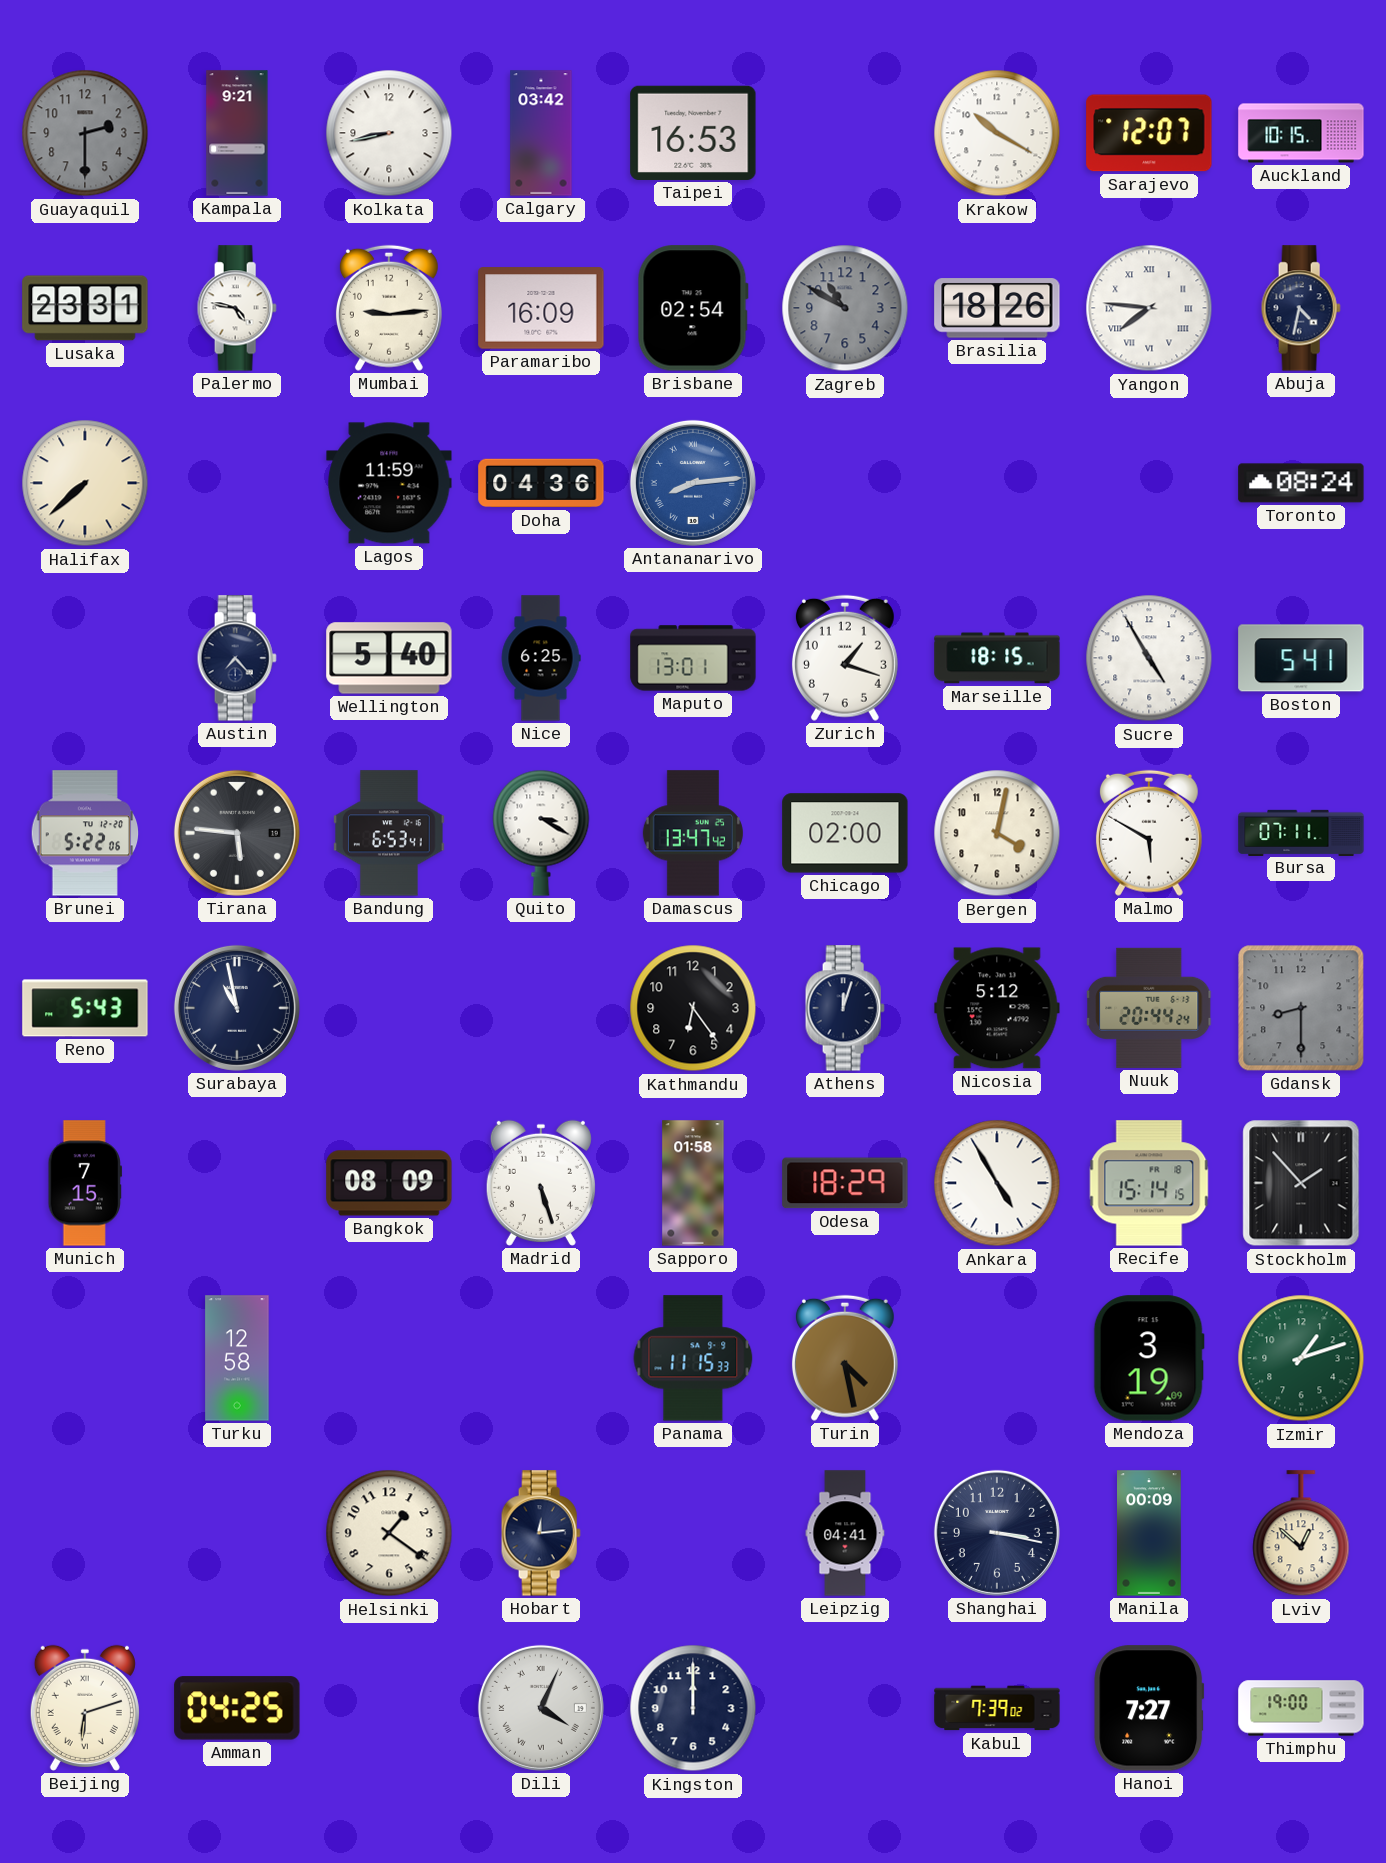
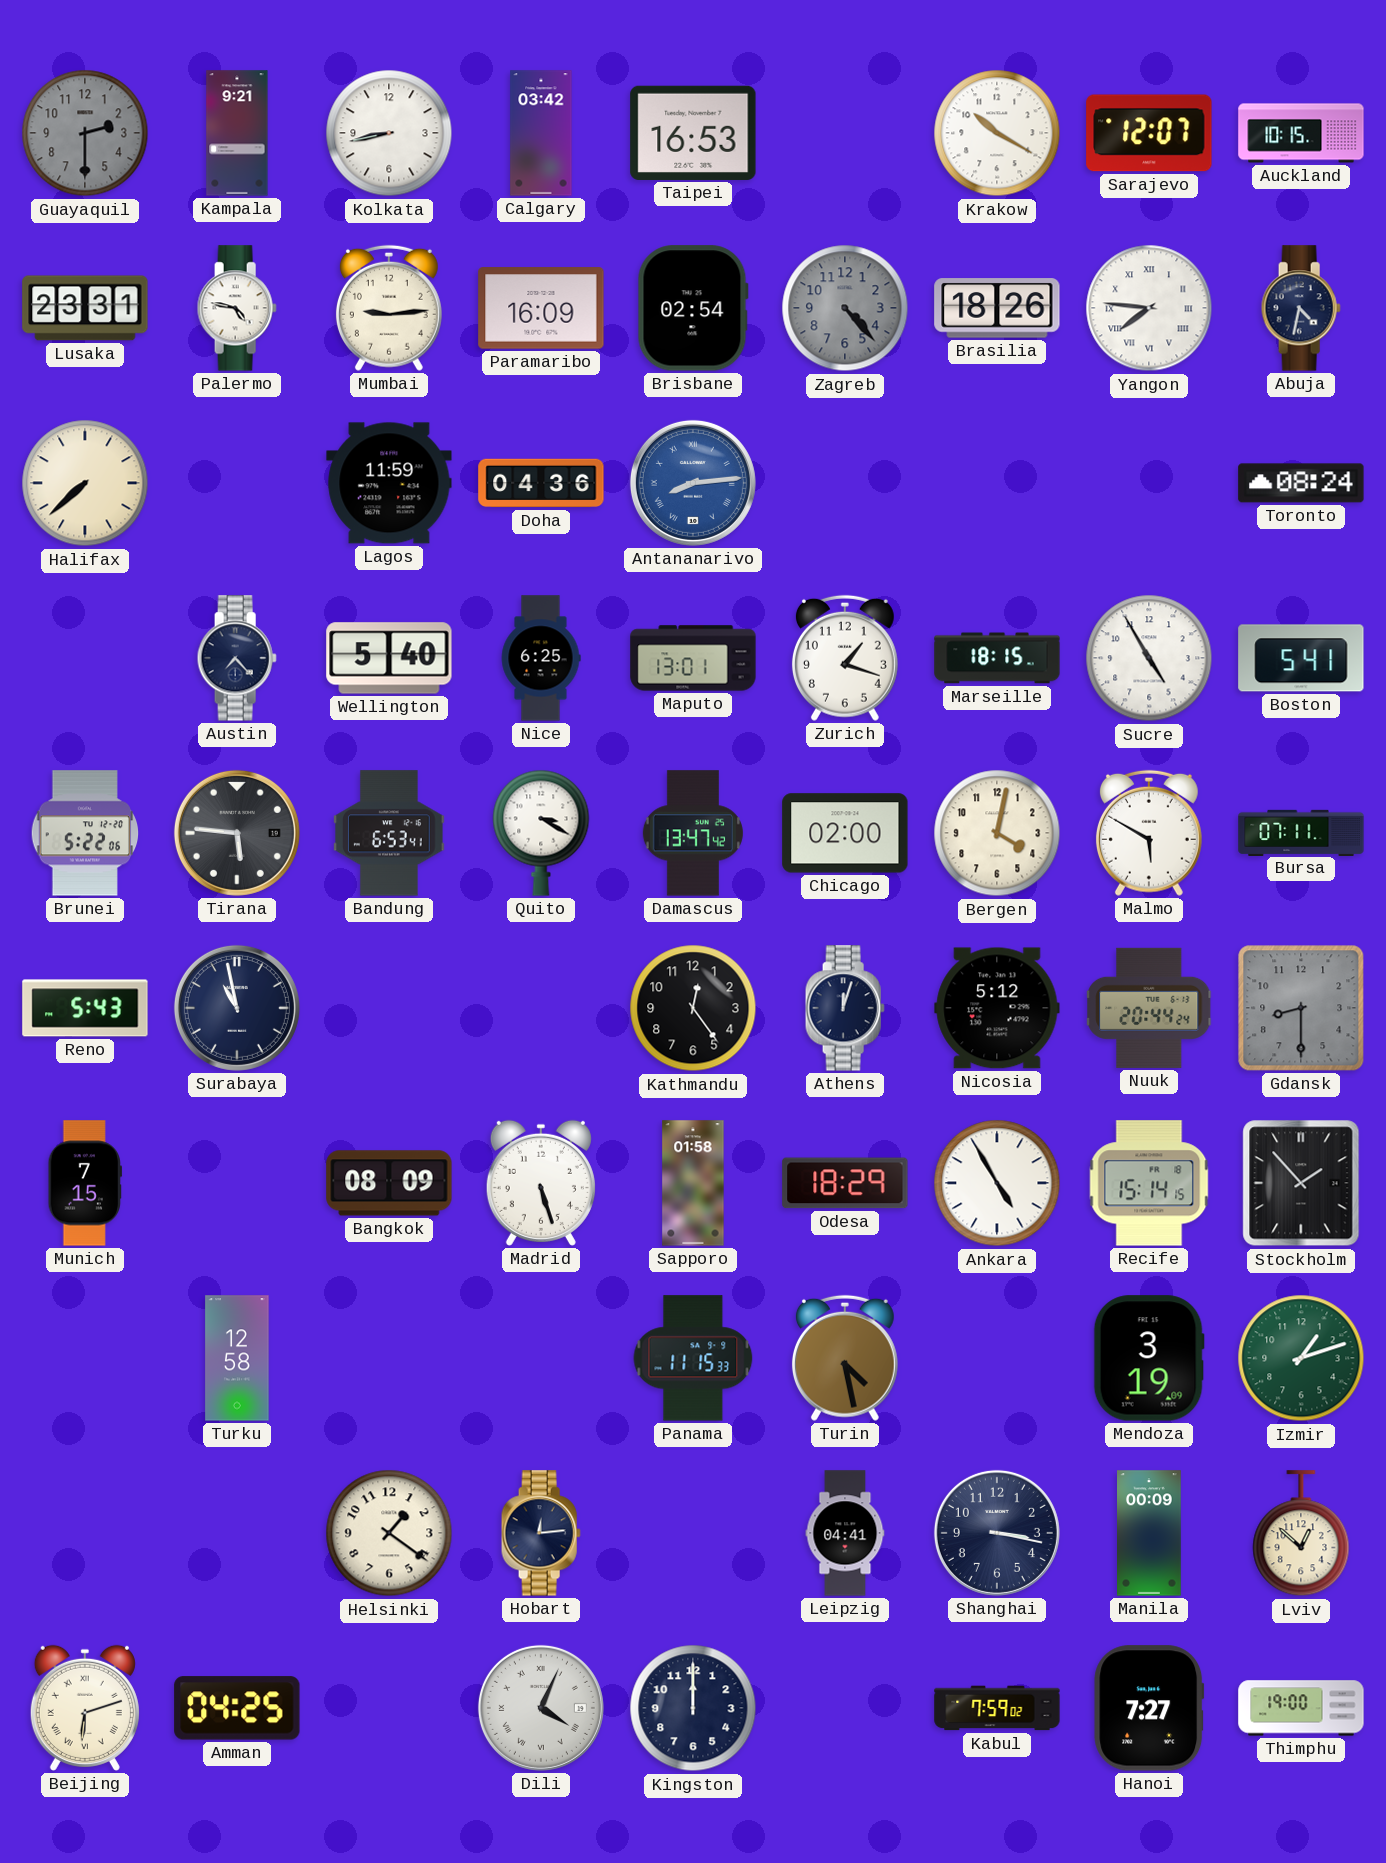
Zagreb: 10:50 -> 4:23
Kathmandu: 6:24 -> 12:24
Kabul: 7:39 -> 7:59
